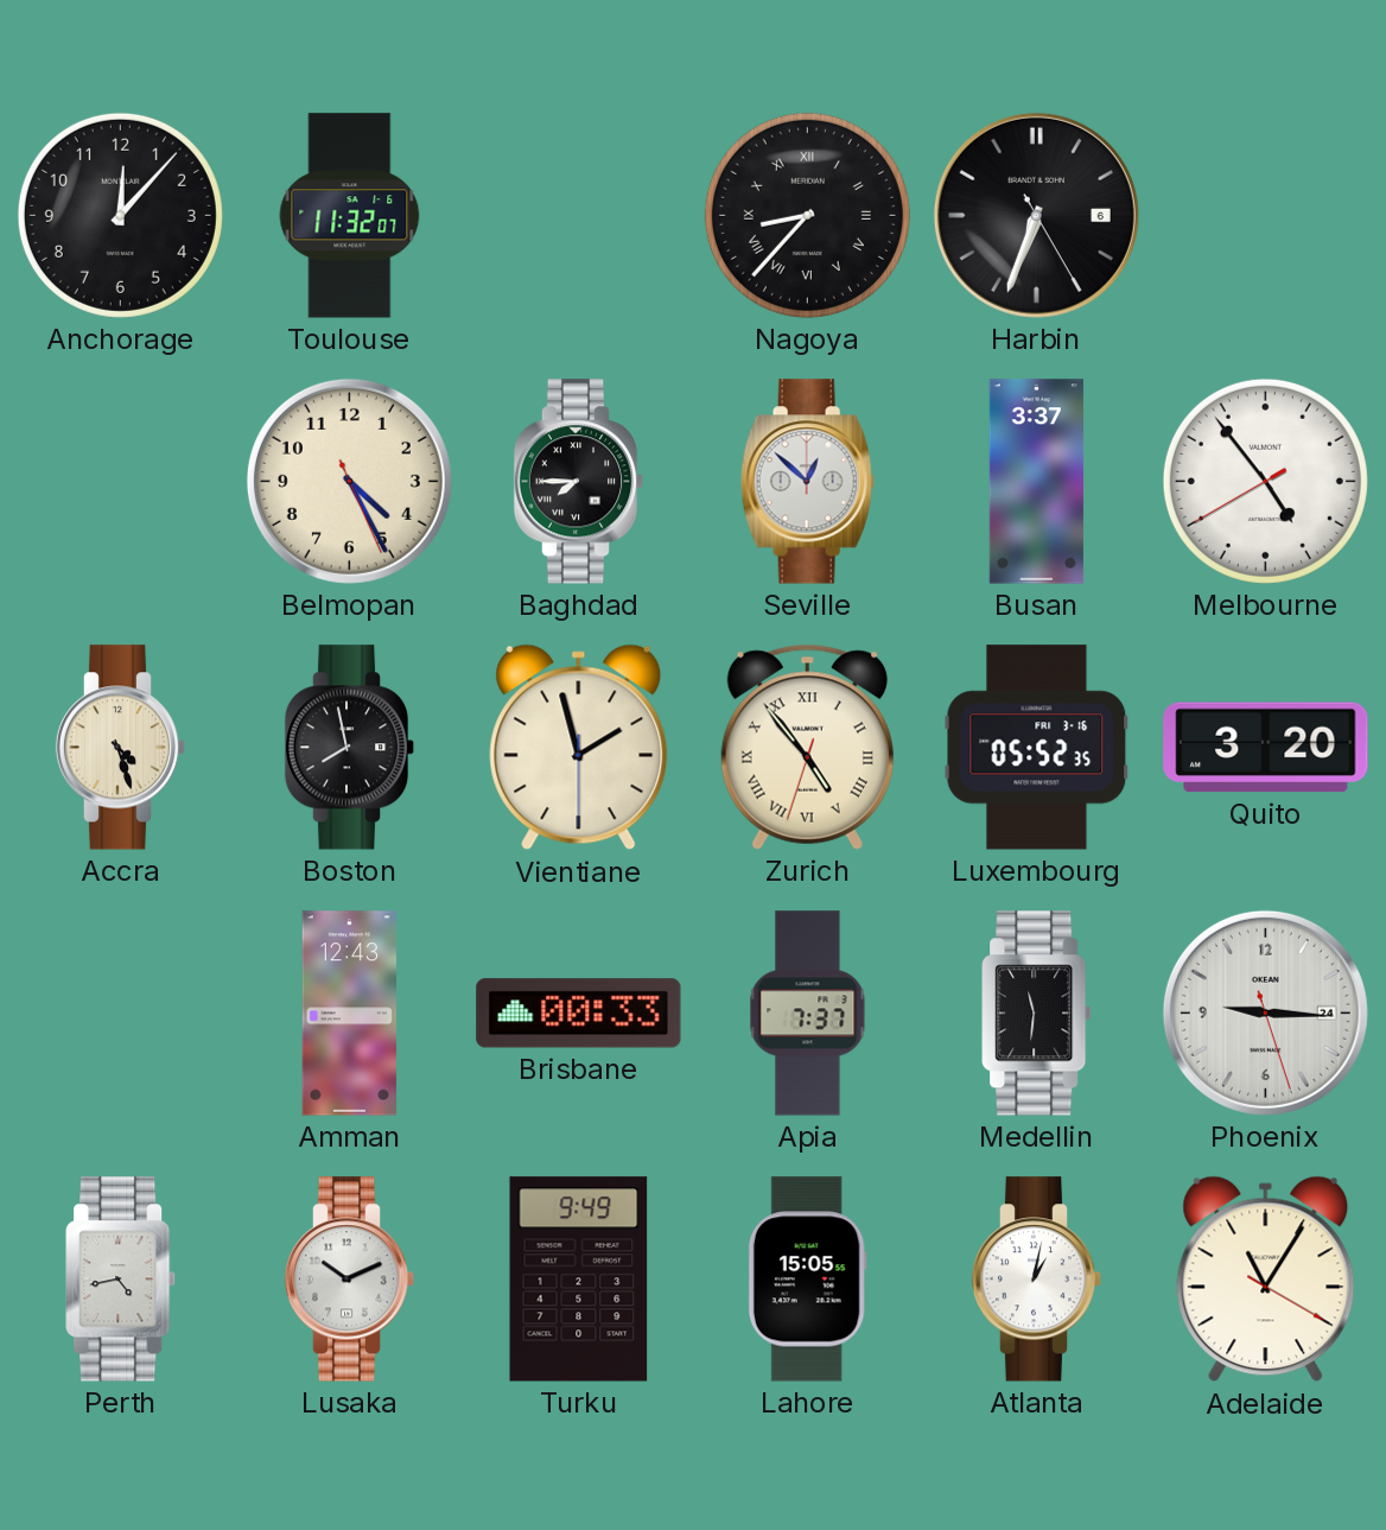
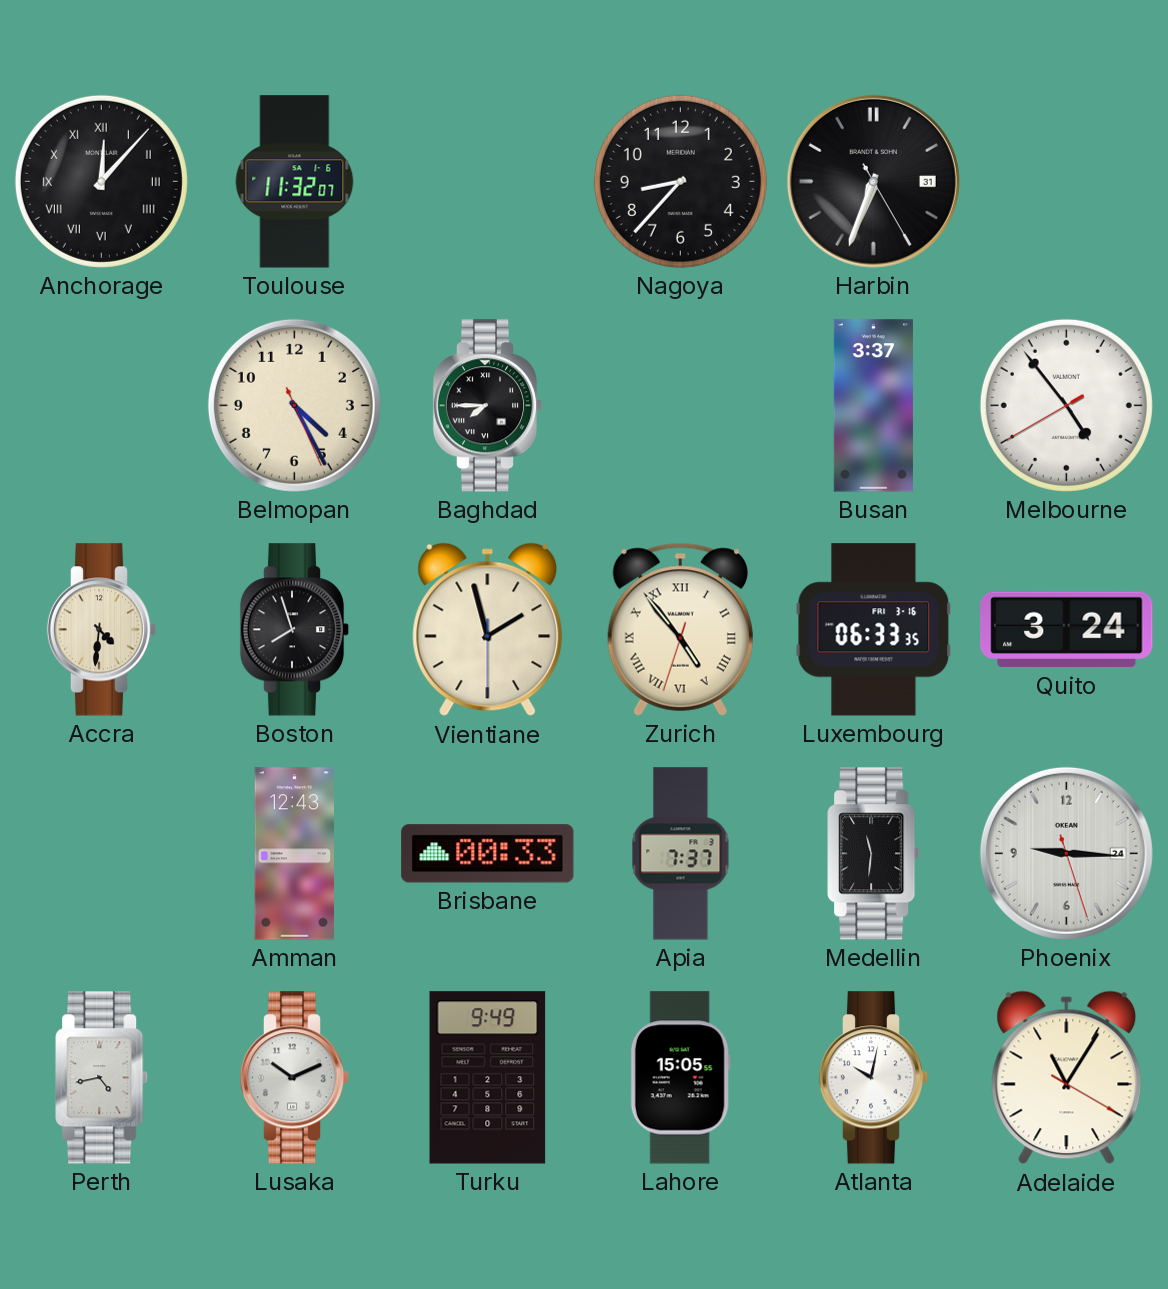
Anchorage numerals: Arabic -> Roman
Nagoya numerals: Roman -> Arabic
Harbin date: 6 -> 31
Seville: 12:52 -> none
Accra: 4:27 -> 4:31
Boston: 7:58 -> 7:57
Luxembourg: 05:52 -> 06:33
Quito: 3:20 -> 3:24
Atlanta: 1:02 -> 10:02
